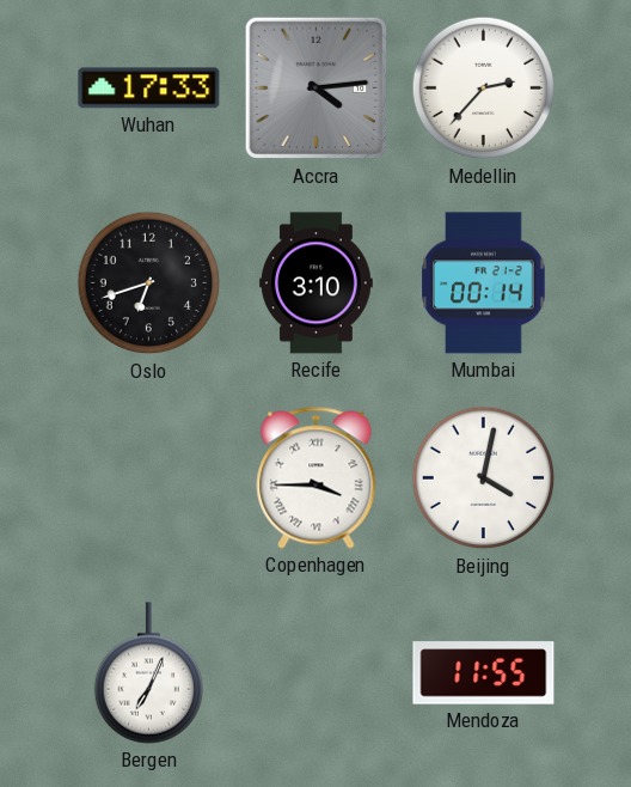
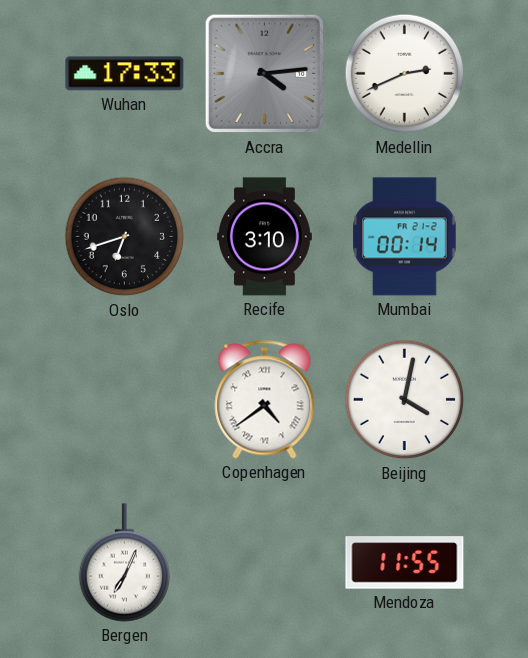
Medellin: 2:37 -> 2:41
Copenhagen: 3:45 -> 4:39
